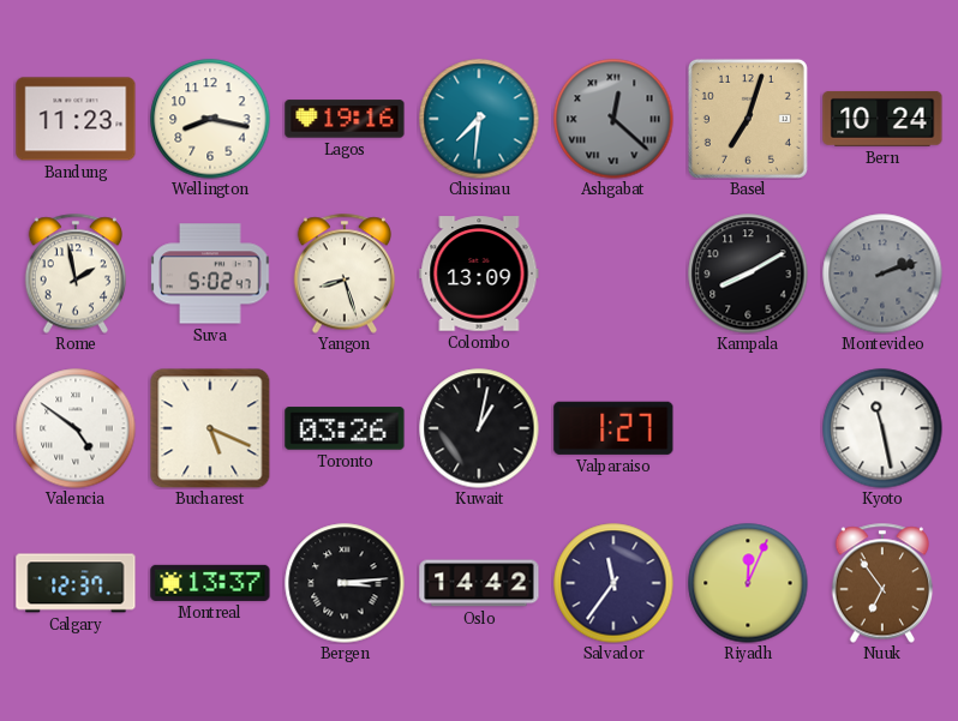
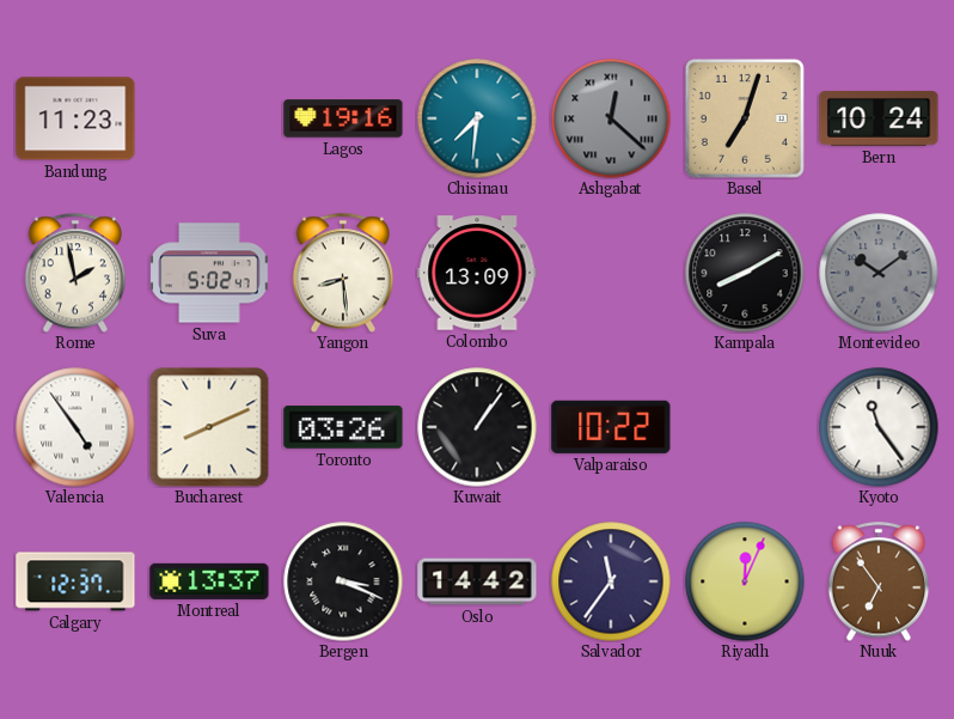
Wellington: 8:17 -> none
Yangon: 8:27 -> 8:29
Montevideo: 2:12 -> 10:09
Valencia: 4:51 -> 4:54
Bucharest: 5:19 -> 8:11
Kuwait: 1:02 -> 1:06
Valparaiso: 1:27 -> 10:22
Kyoto: 11:28 -> 11:24
Bergen: 3:14 -> 3:19
